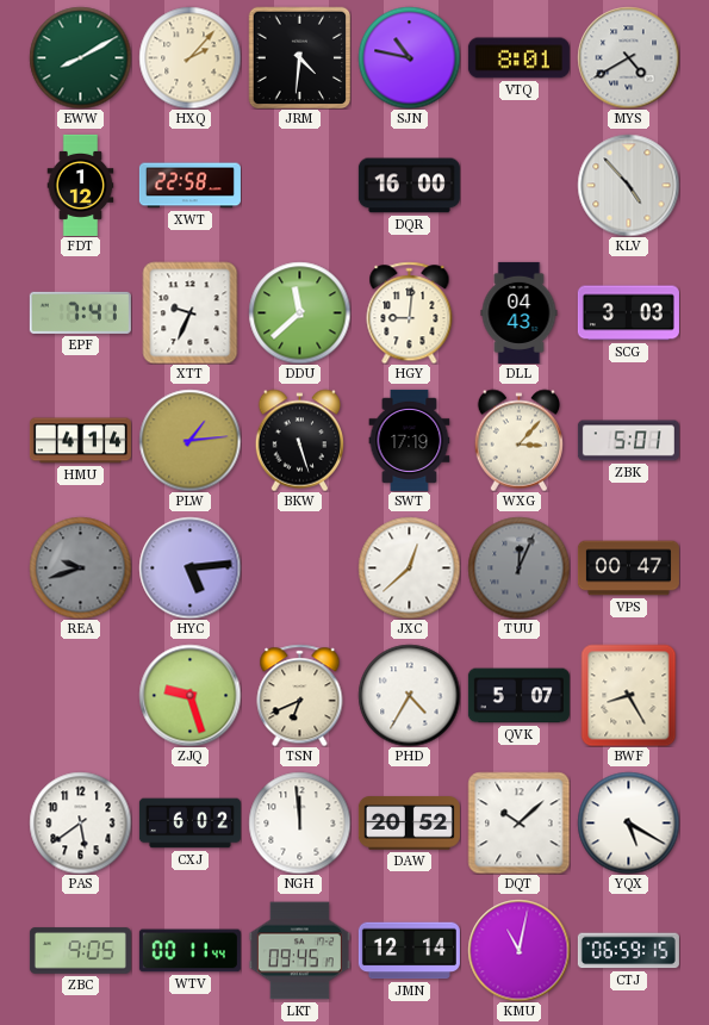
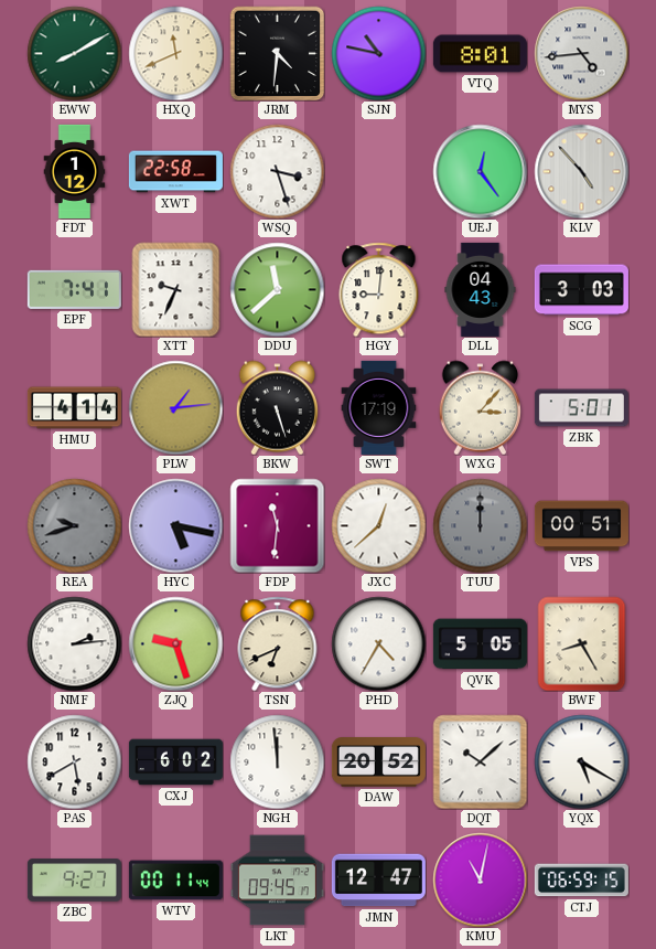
HXQ: 2:07 -> 11:41
MYS: 4:40 -> 4:44
WSQ: none -> 3:27
DQR: 16:00 -> none
UEJ: none -> 12:24
HYC: 5:14 -> 5:17
FDP: none -> 11:31
TUU: 12:04 -> 12:00
VPS: 00:47 -> 00:51
NMF: none -> 2:14
QVK: 5:07 -> 5:05
PAS: 5:39 -> 5:40
ZBC: 9:05 -> 9:27
JMN: 12:14 -> 12:47
